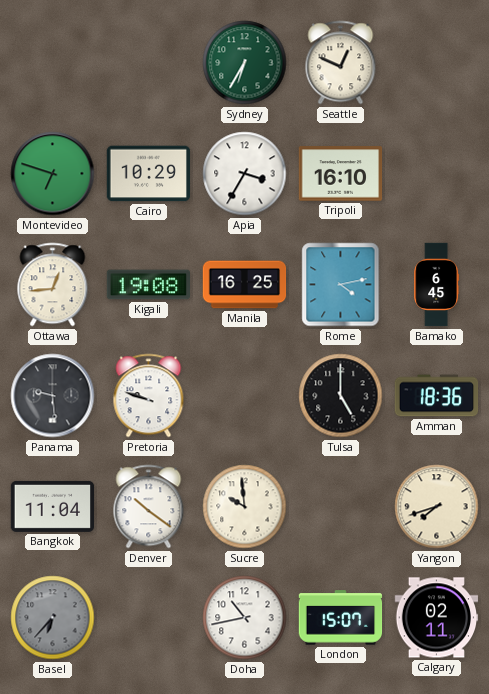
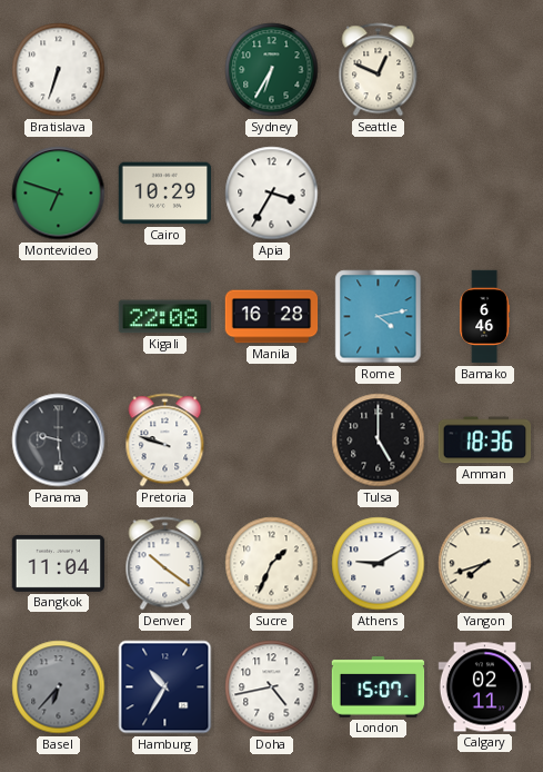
Bratislava: none -> 6:33
Tripoli: 16:10 -> none
Ottawa: 12:44 -> none
Kigali: 19:08 -> 22:08
Manila: 16:25 -> 16:28
Bamako: 6:45 -> 6:46
Sucre: 9:59 -> 1:34
Athens: none -> 9:10
Hamburg: none -> 10:35
Doha: 10:43 -> 4:43
